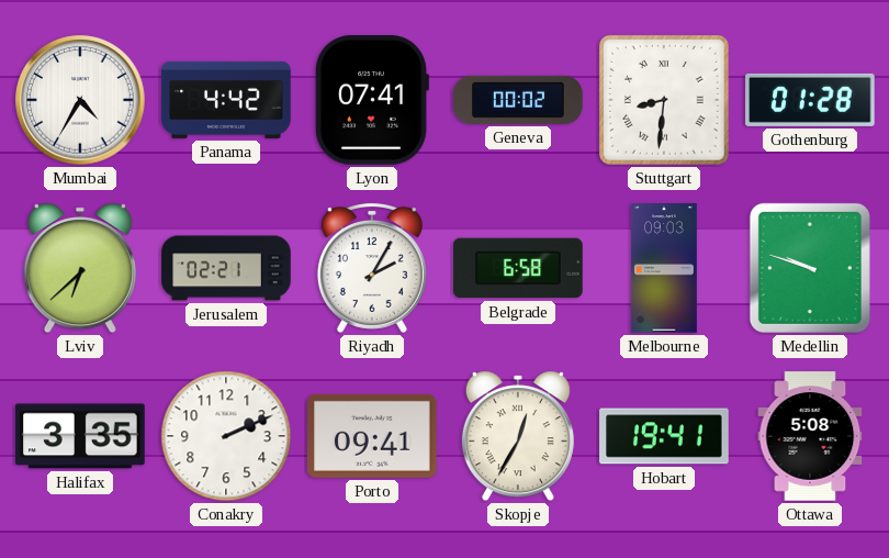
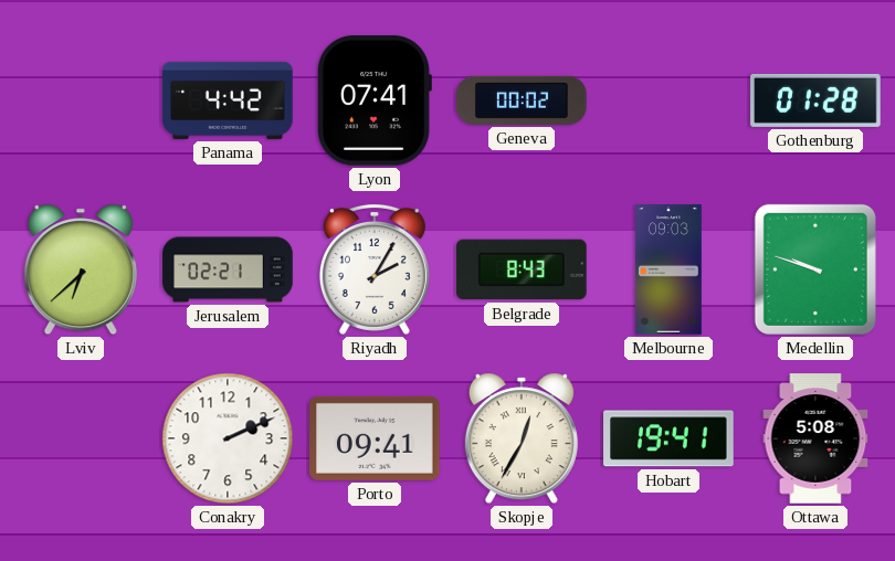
Mumbai: 4:35 -> none
Stuttgart: 8:31 -> none
Belgrade: 6:58 -> 8:43
Halifax: 3:35 -> none
